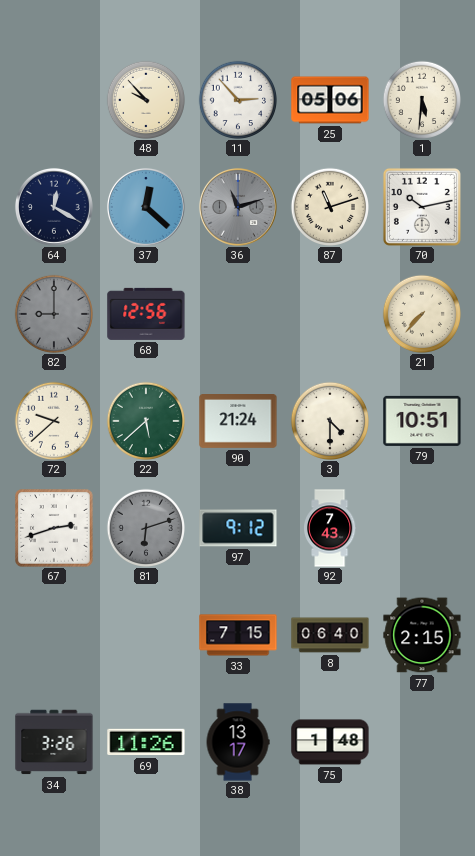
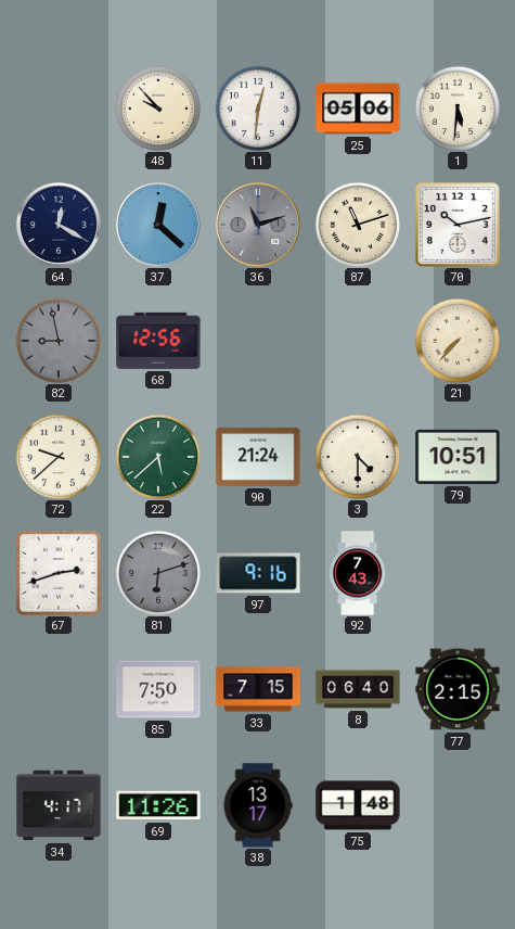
11: 2:53 -> 12:31
82: 9:00 -> 8:58
97: 9:12 -> 9:16
85: none -> 7:50
34: 3:26 -> 4:17
